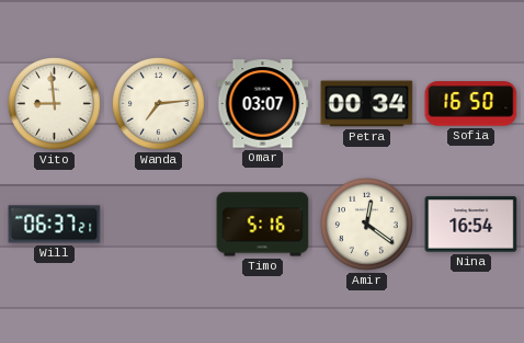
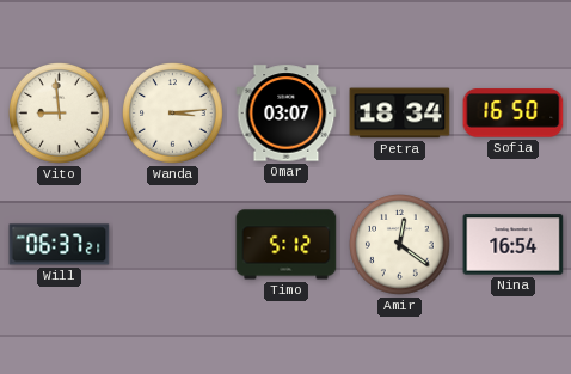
Wanda: 7:14 -> 3:14
Petra: 00:34 -> 18:34
Timo: 5:16 -> 5:12
